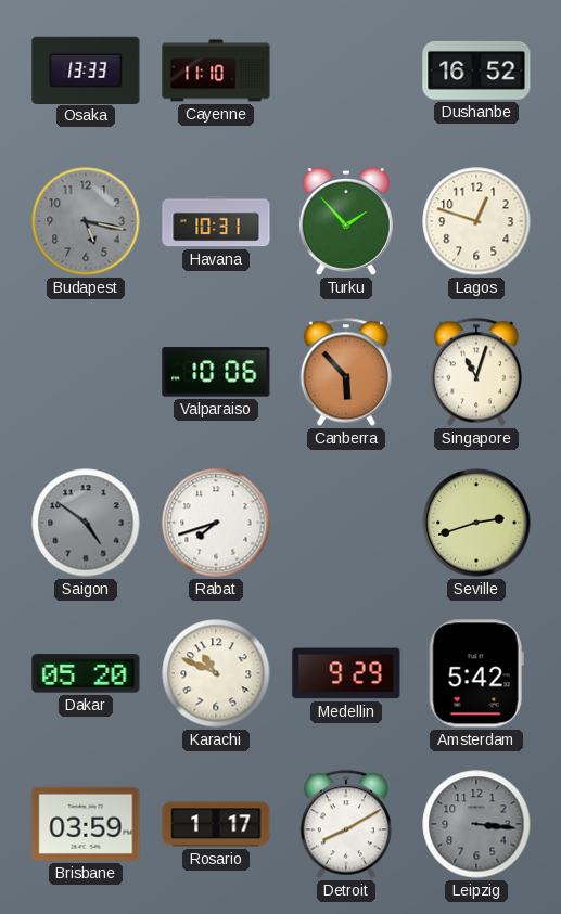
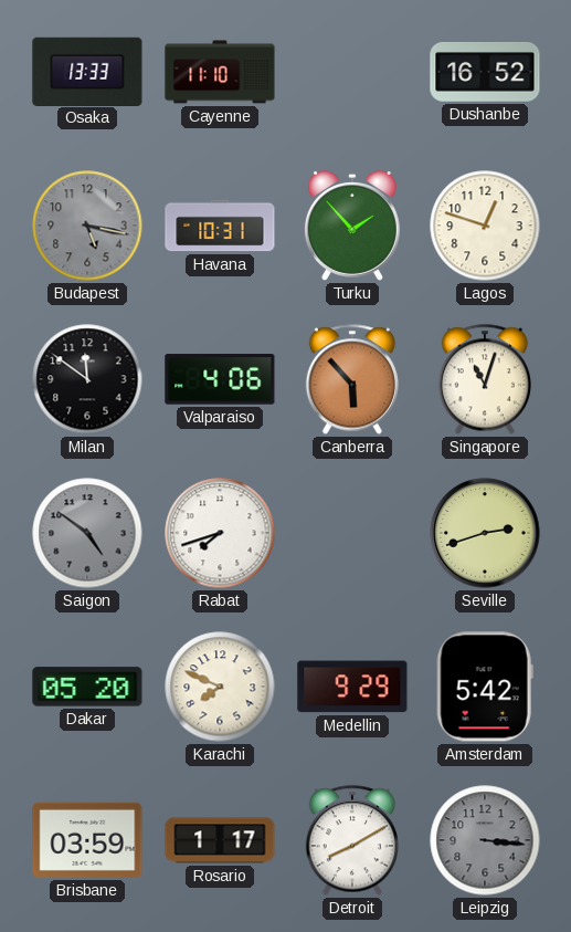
Milan: none -> 11:51
Valparaiso: 10:06 -> 4:06
Karachi: 10:49 -> 7:49
